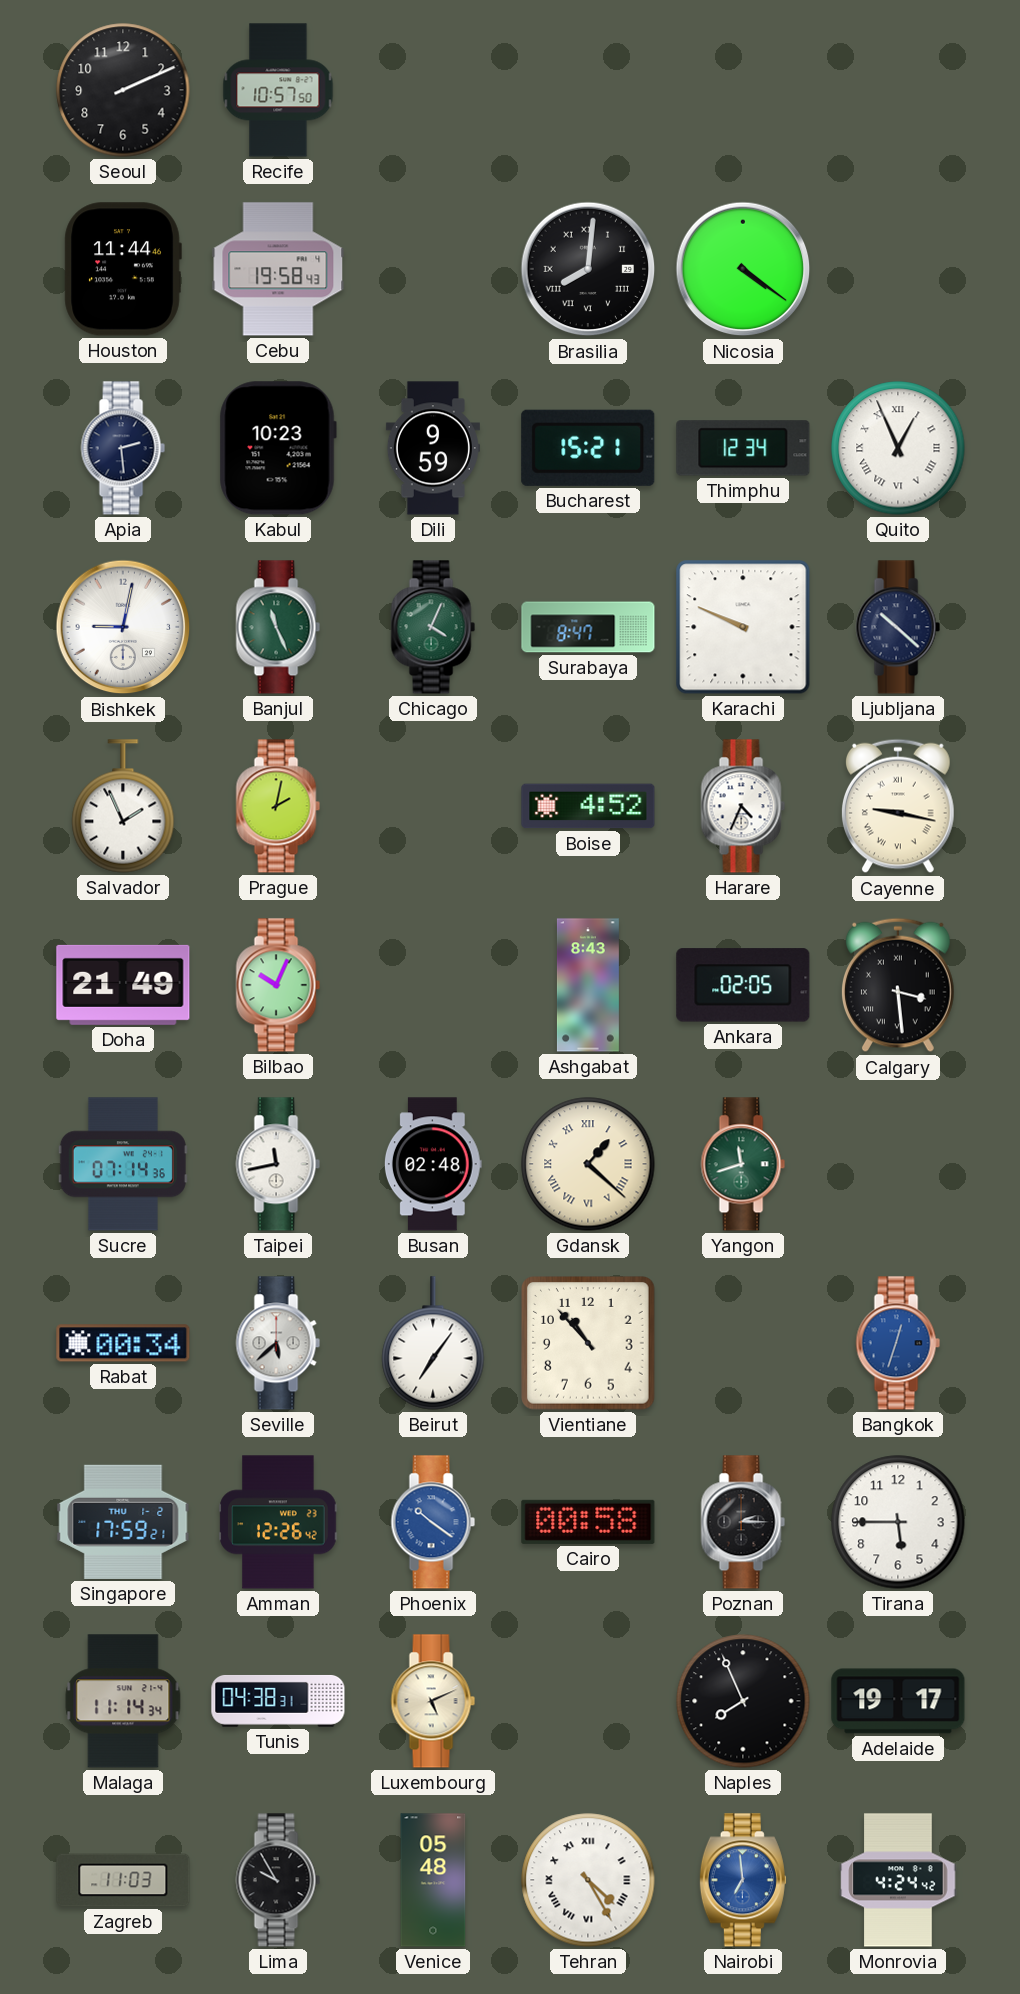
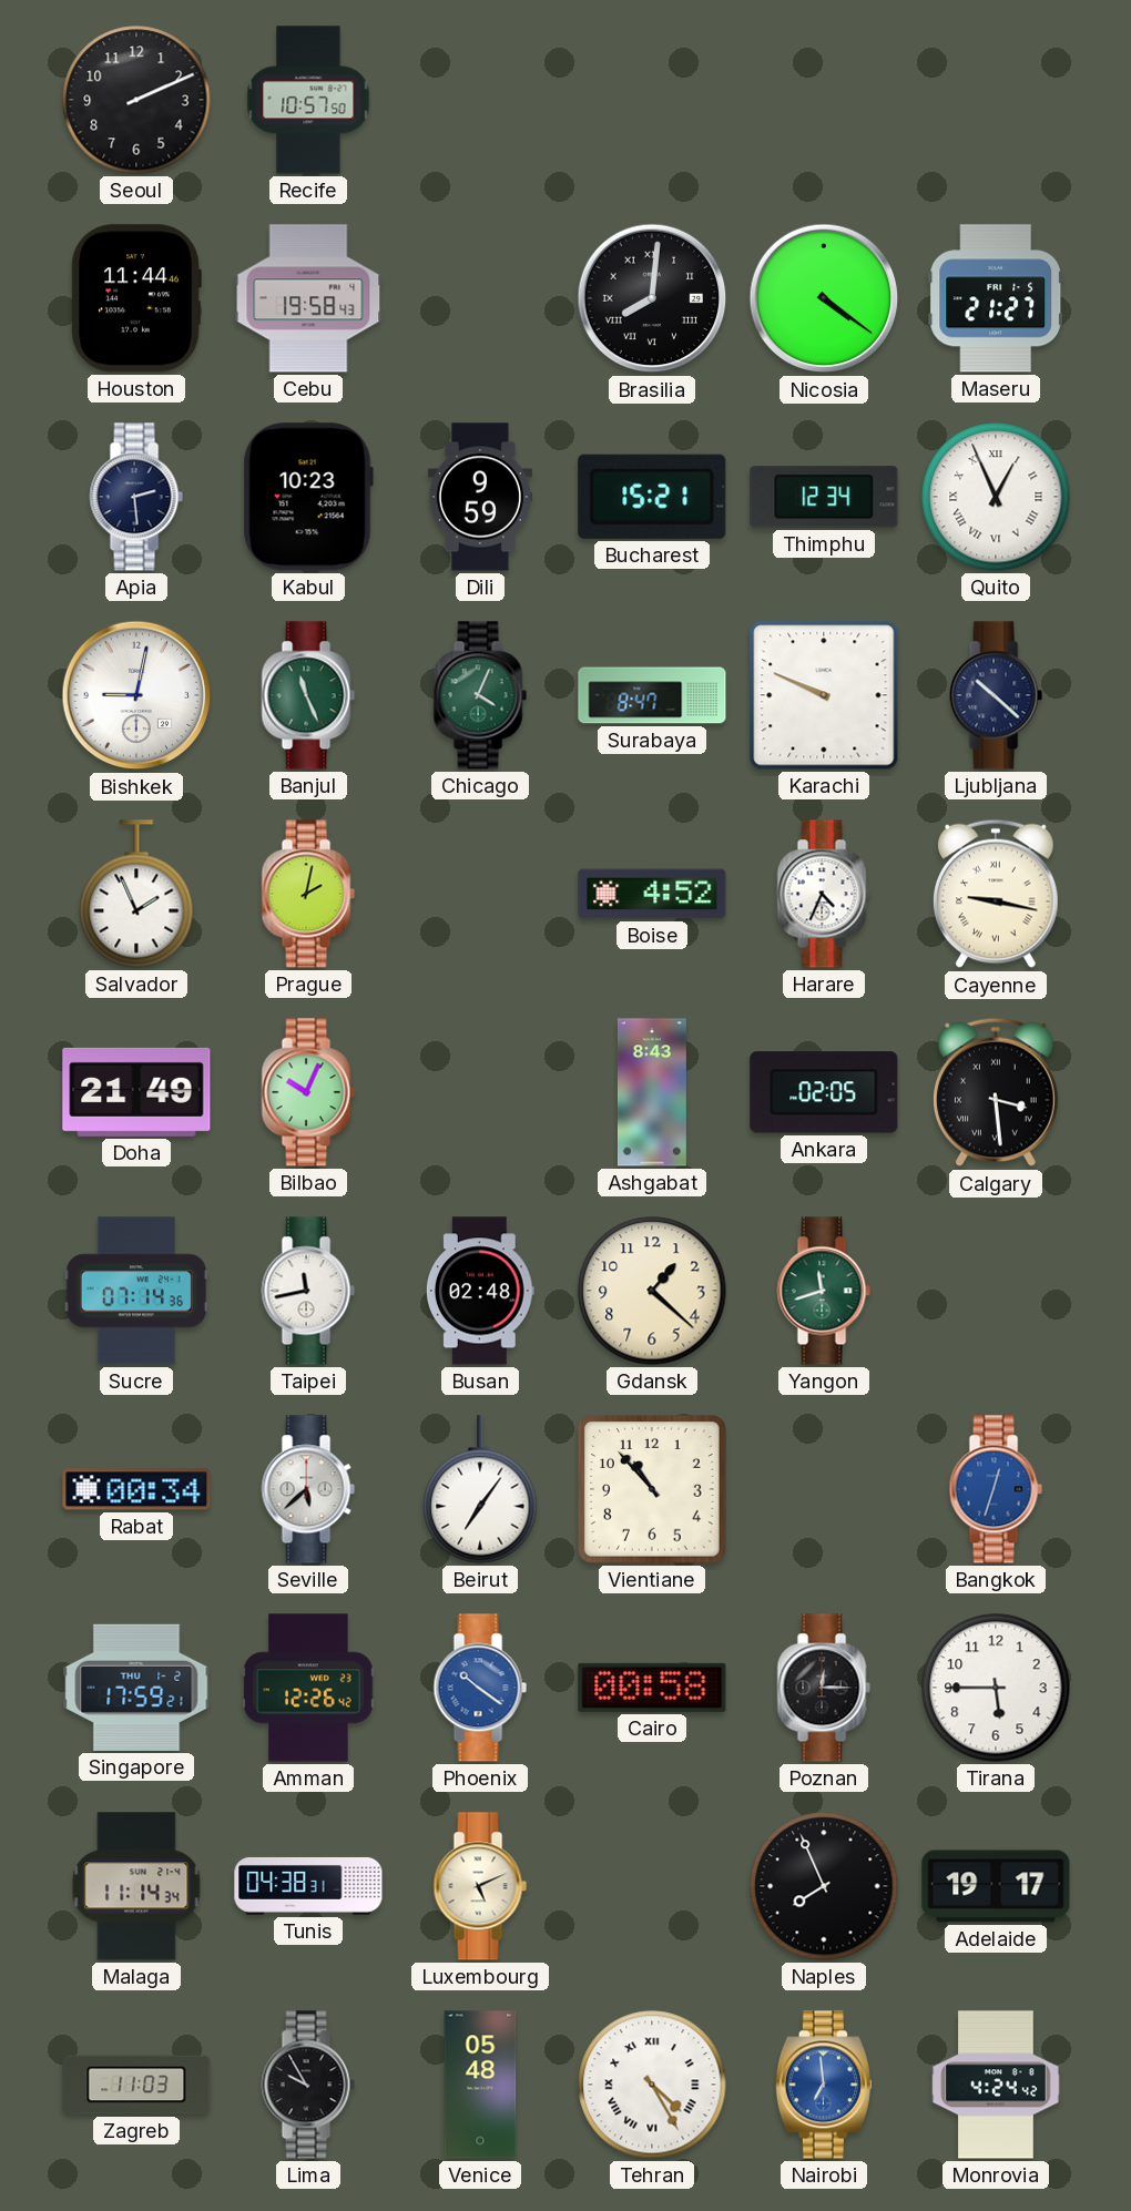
Maseru: none -> 21:27
Gdansk numerals: Roman -> Arabic
Poznan: 2:15 -> 12:15
